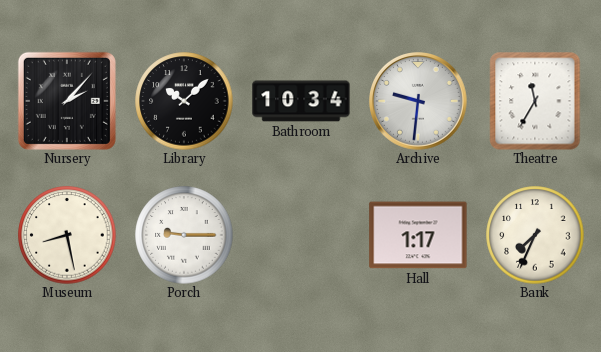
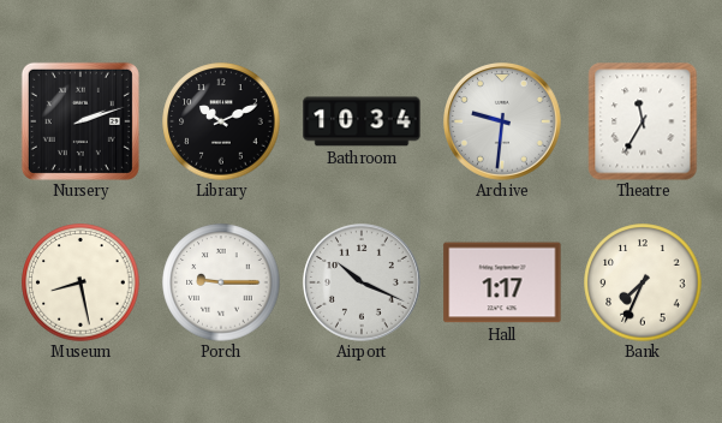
Nursery: 2:07 -> 2:12
Library: 10:08 -> 10:11
Airport: none -> 10:19
